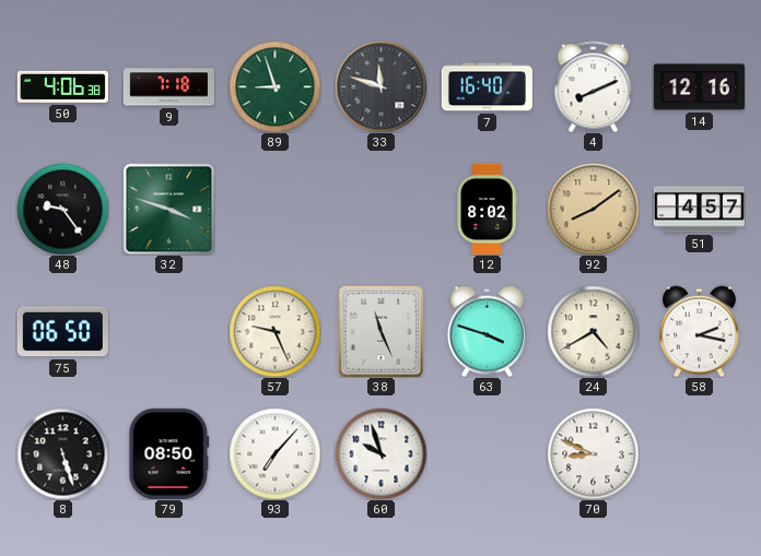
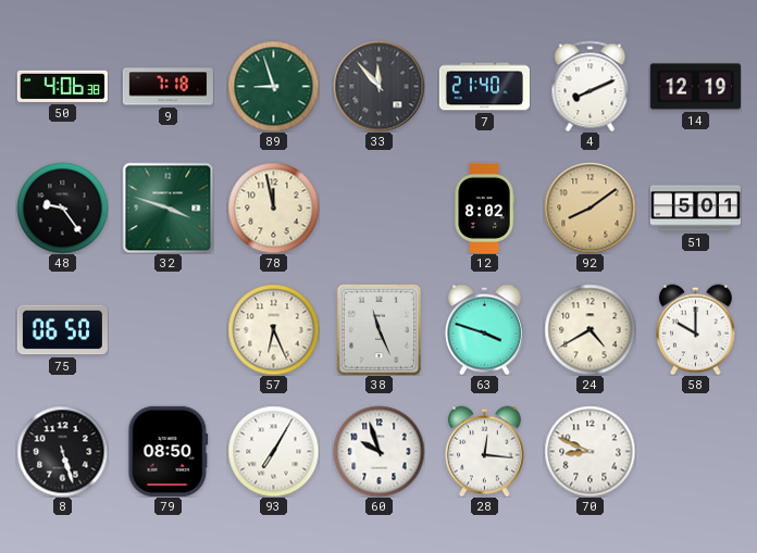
33: 11:48 -> 11:53
7: 16:40 -> 21:40
14: 12:16 -> 12:19
78: none -> 11:58
51: 4:57 -> 5:01
57: 9:26 -> 6:26
58: 2:17 -> 10:00
93: 7:07 -> 7:05
28: none -> 12:16
